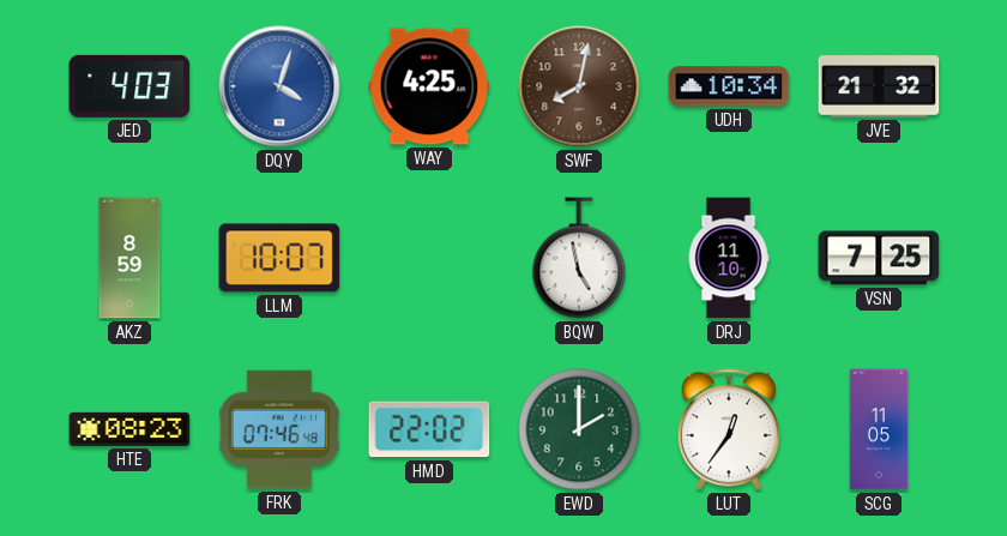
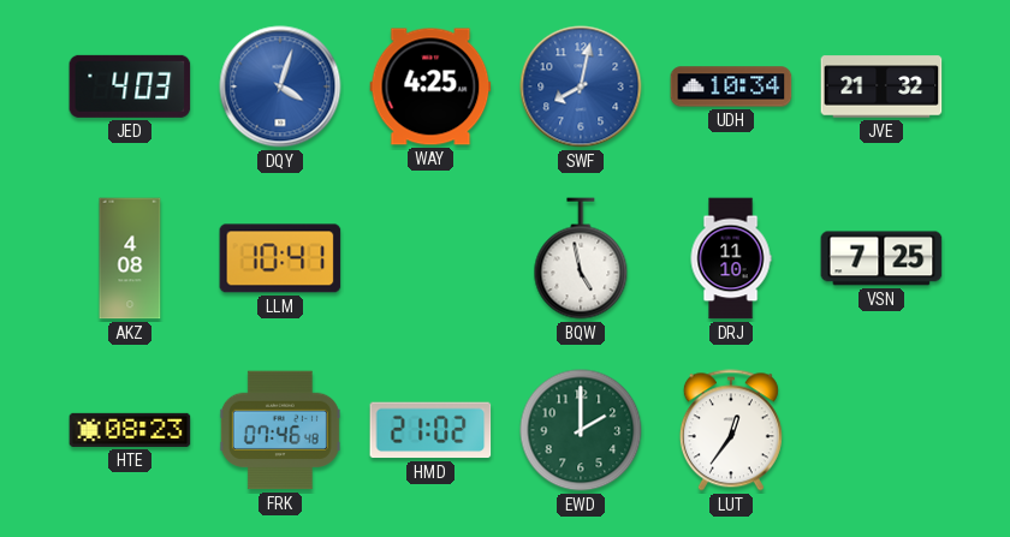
SWF dial: brown -> blue
AKZ: 8:59 -> 4:08
LLM: 10:07 -> 10:41
HMD: 22:02 -> 21:02
SCG: 11:05 -> none
